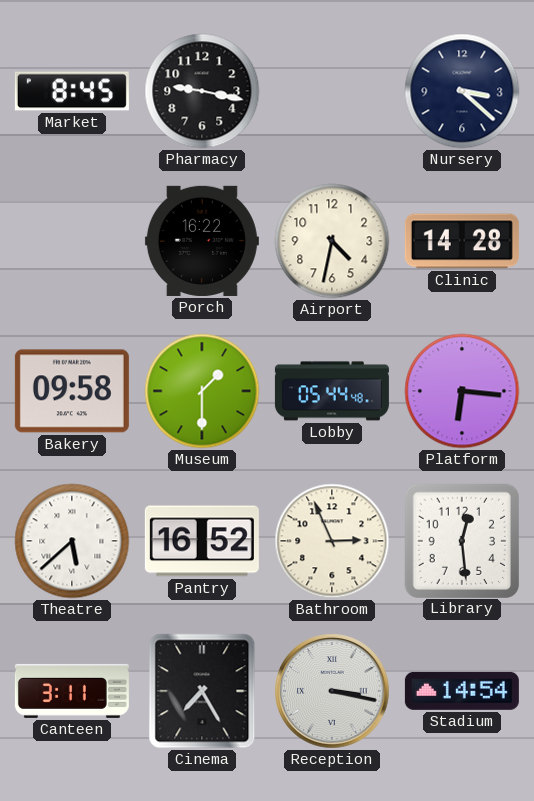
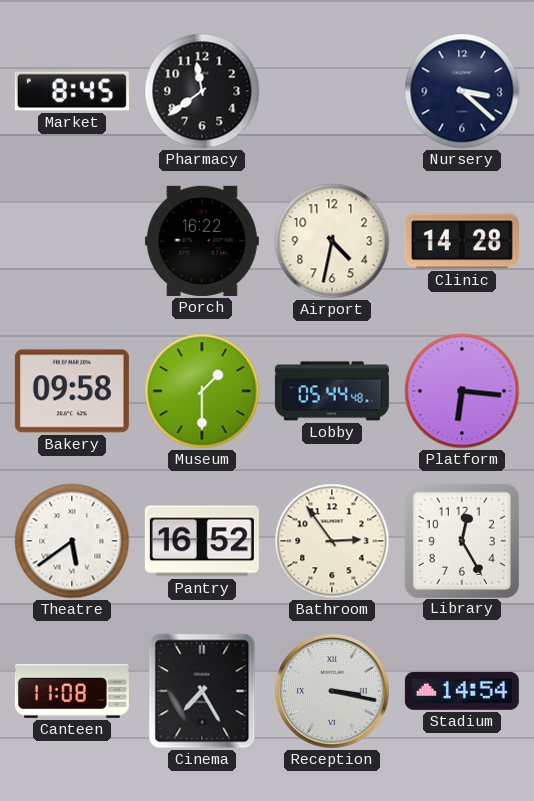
Pharmacy: 9:17 -> 11:39
Theatre: 5:38 -> 5:39
Bathroom: 2:56 -> 2:54
Library: 12:29 -> 12:25
Canteen: 3:11 -> 11:08
